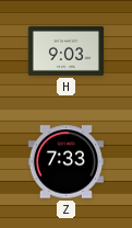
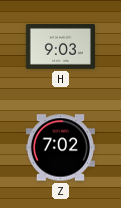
Z: 7:33 -> 7:02
